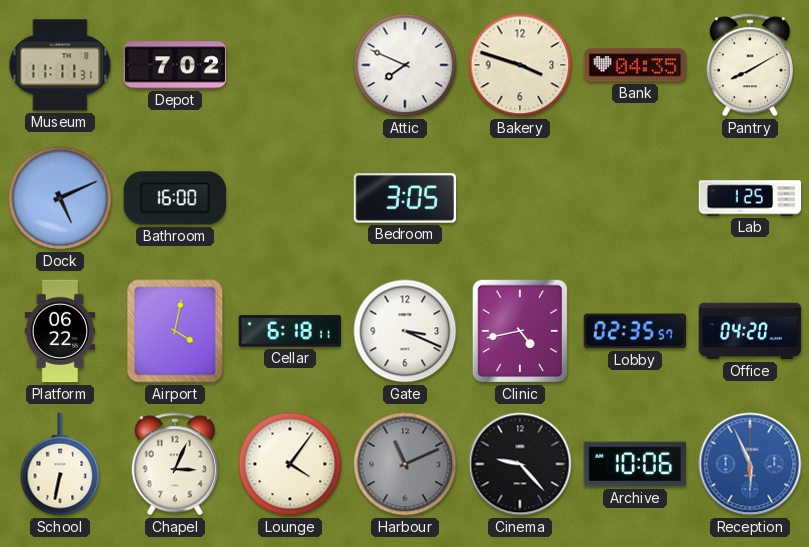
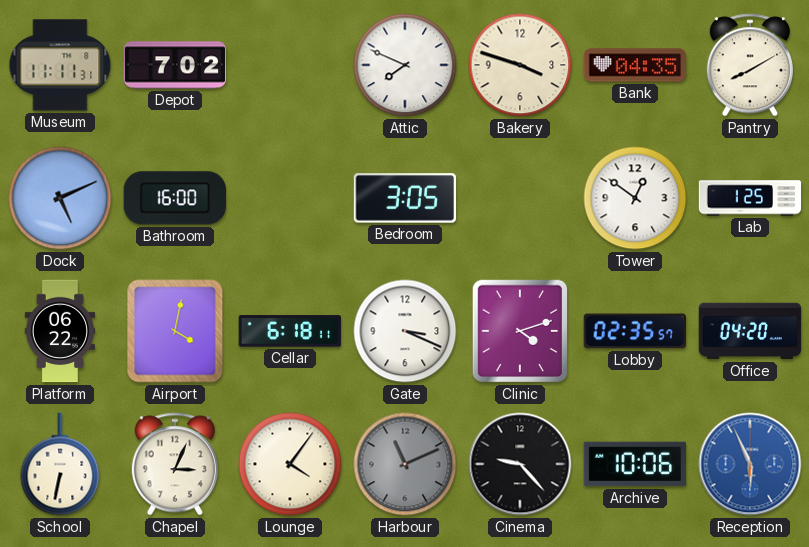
Tower: none -> 12:51
Clinic: 4:43 -> 4:12
